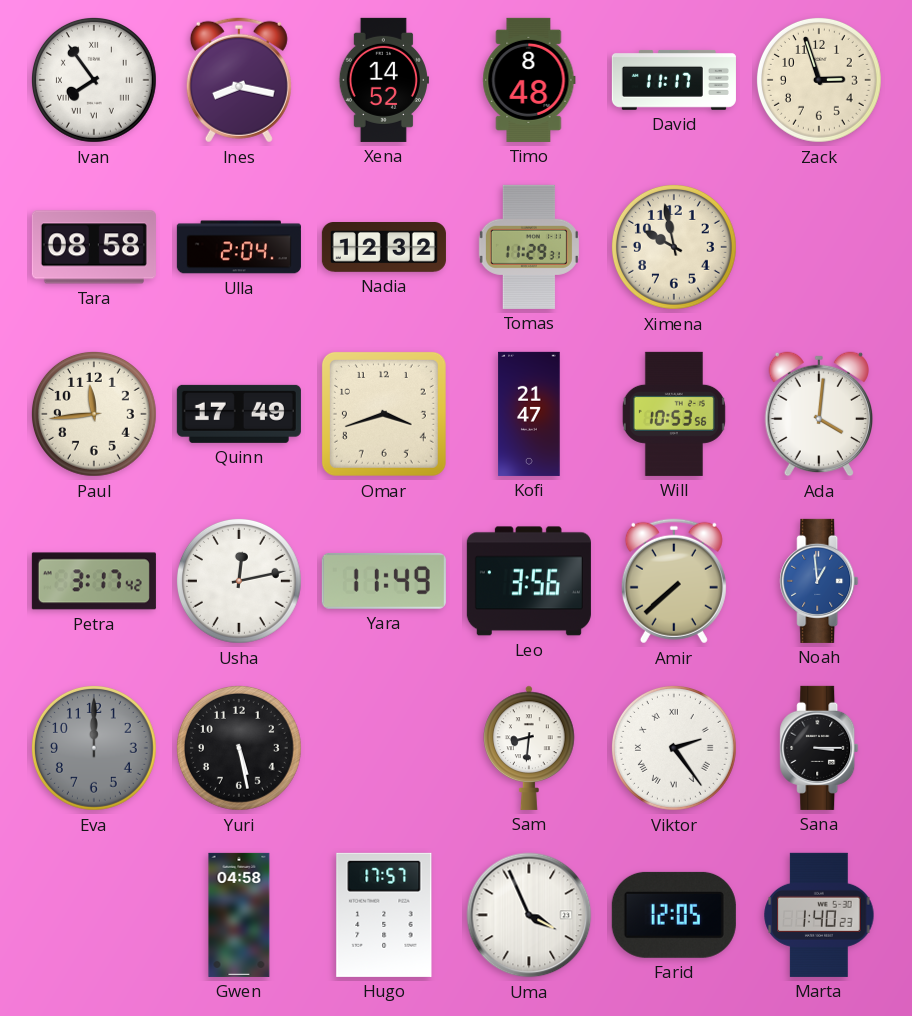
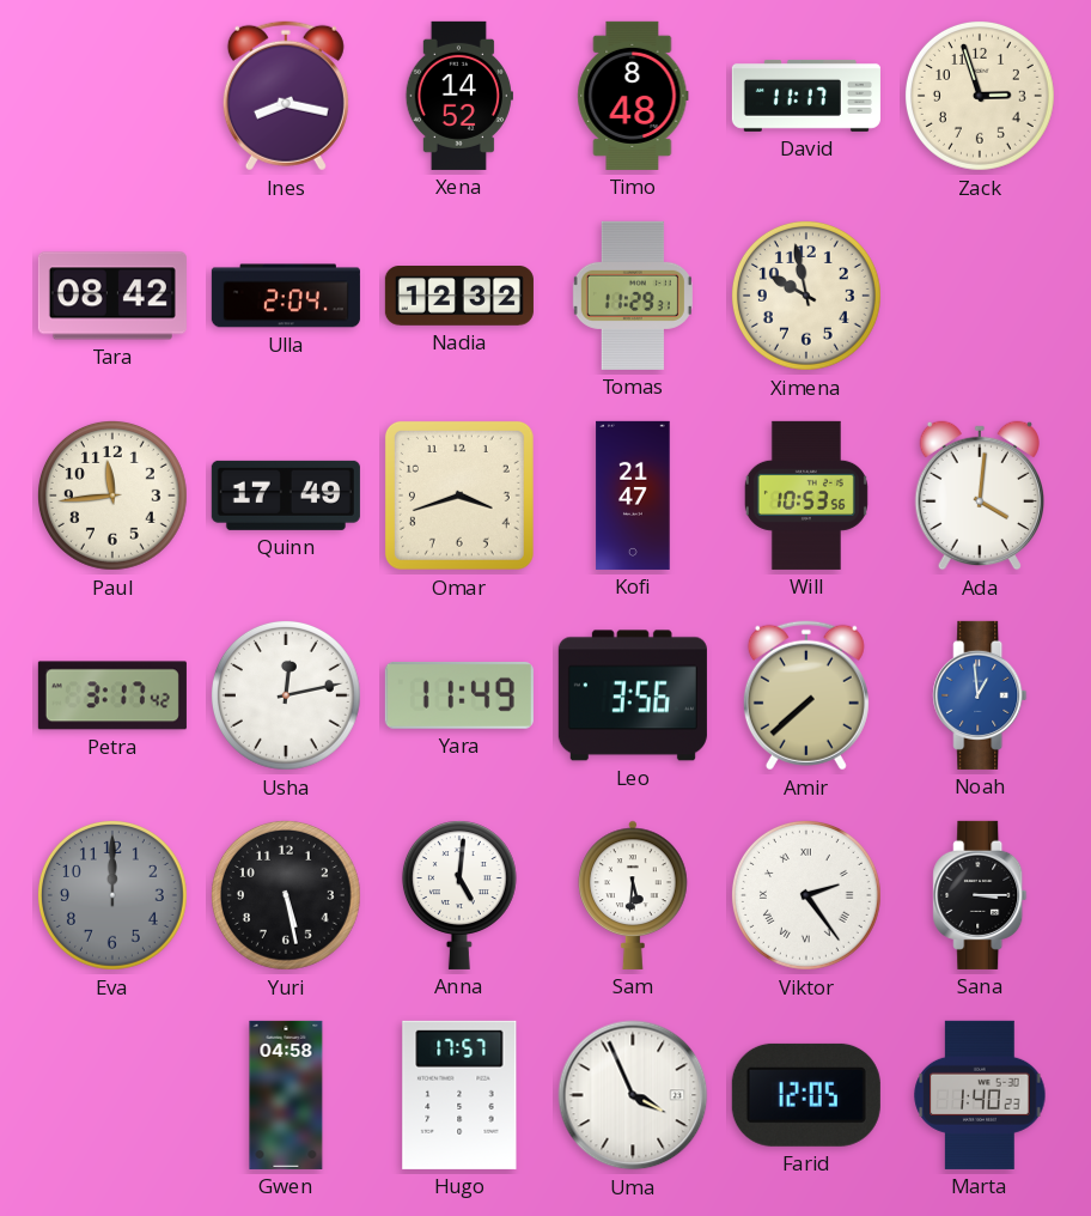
Ivan: 7:54 -> none
Tara: 08:58 -> 08:42
Anna: none -> 5:01
Sam: 8:31 -> 5:31
